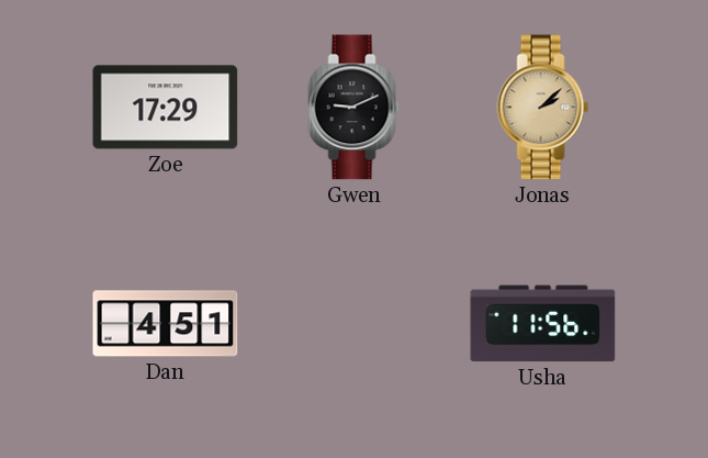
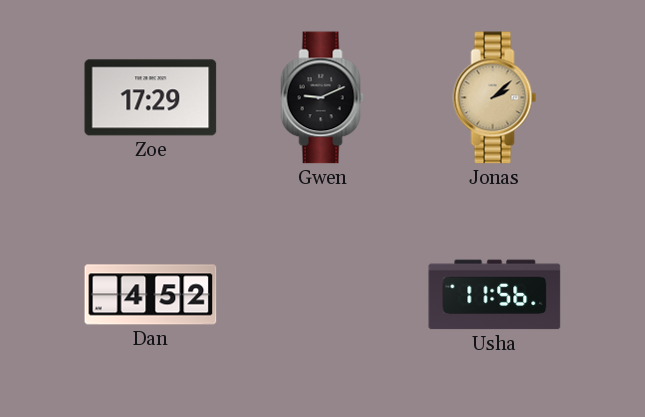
Dan: 4:51 -> 4:52
